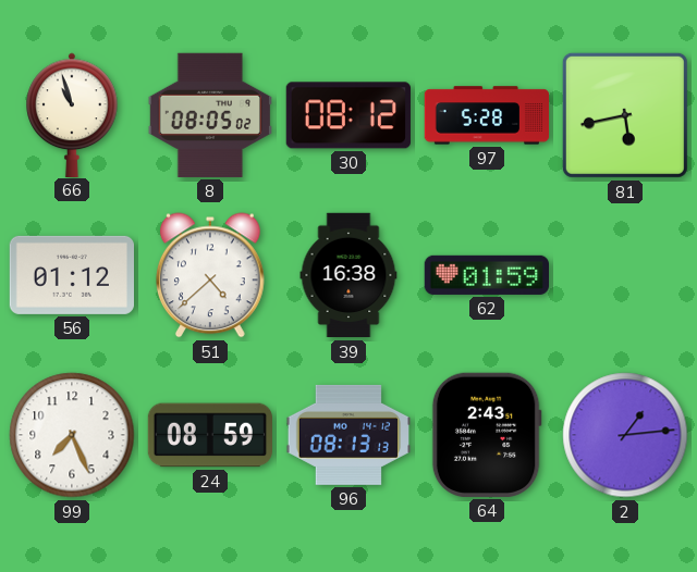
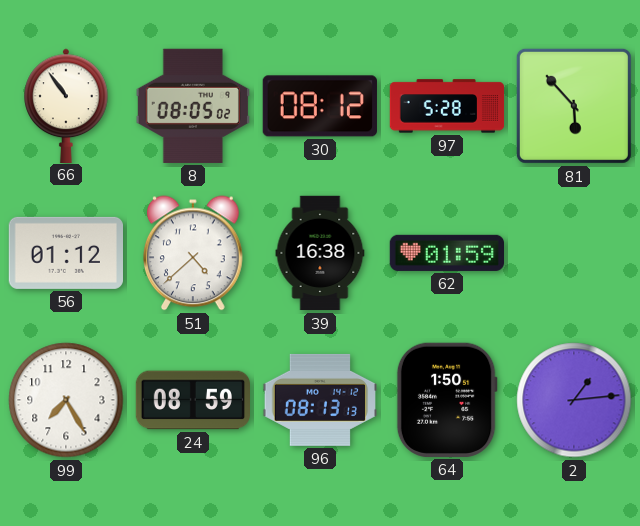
66: 10:57 -> 10:54
81: 5:43 -> 5:53
99: 7:26 -> 7:25
64: 2:43 -> 1:50
